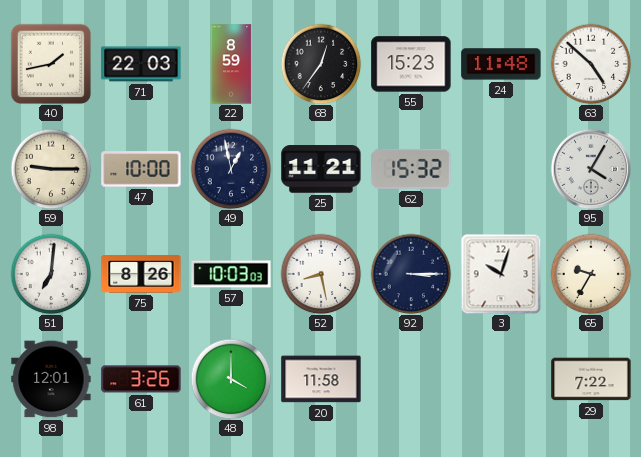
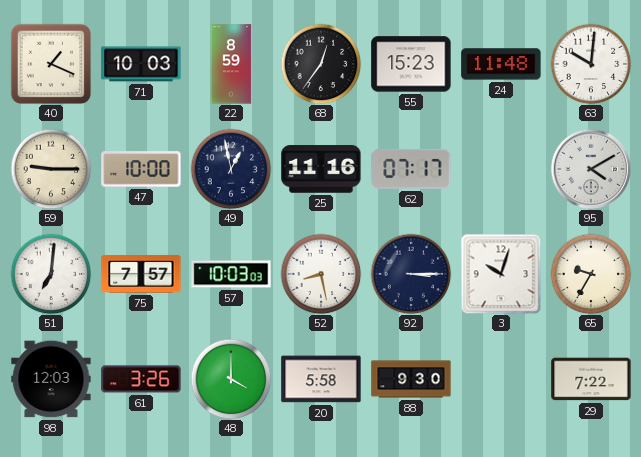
40: 1:43 -> 1:19
71: 22:03 -> 10:03
63: 4:52 -> 10:01
25: 11:21 -> 11:16
62: 15:32 -> 07:17
95: 4:05 -> 4:10
75: 8:26 -> 7:57
98: 12:01 -> 12:03
20: 11:58 -> 5:58
88: none -> 9:30
